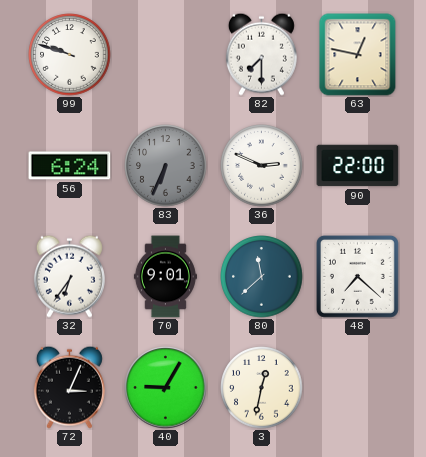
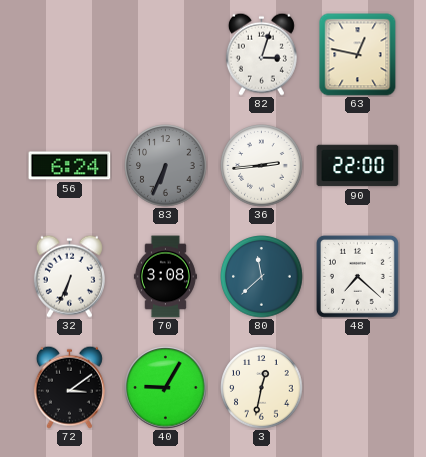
99: 9:48 -> none
82: 7:30 -> 3:03
36: 2:49 -> 2:44
32: 6:36 -> 6:34
70: 9:01 -> 3:08
72: 3:04 -> 3:09
